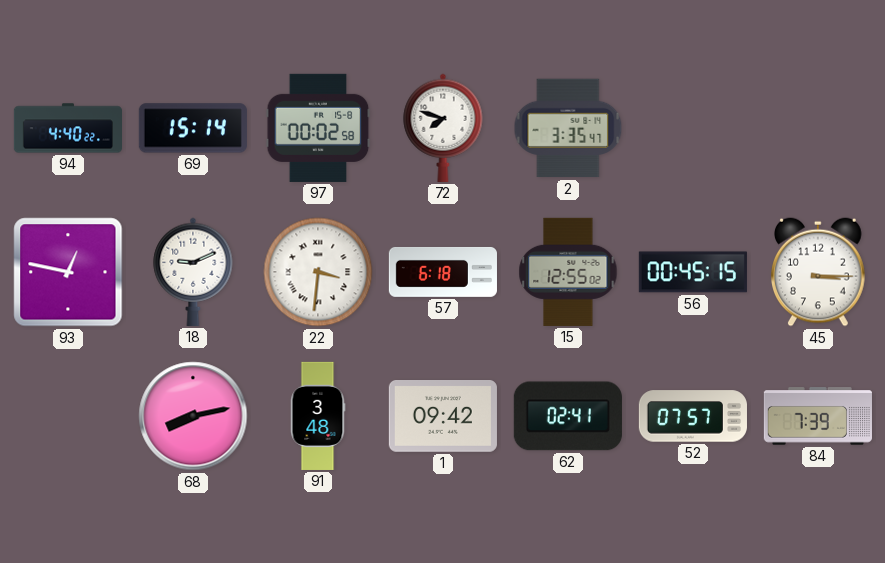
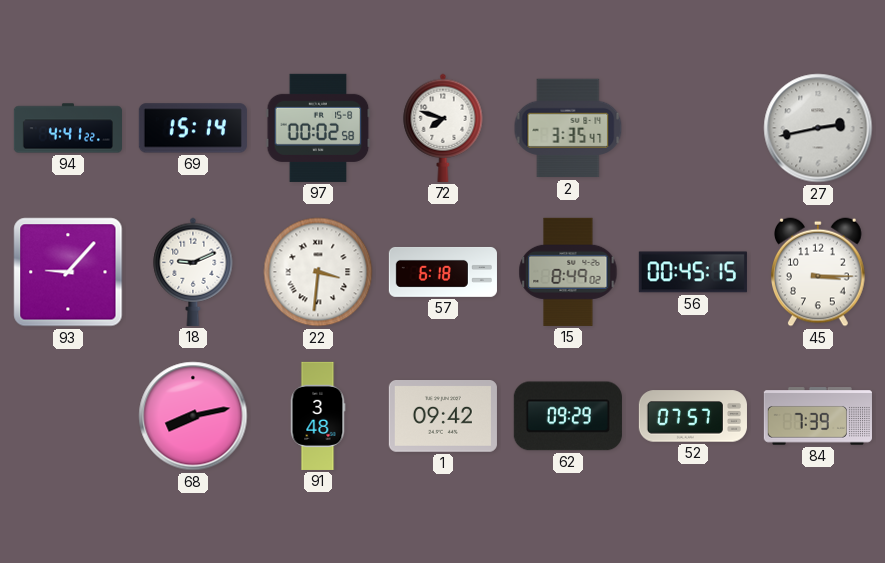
94: 4:40 -> 4:41
27: none -> 2:43
93: 12:47 -> 9:07
15: 12:55 -> 8:49
62: 02:41 -> 09:29
